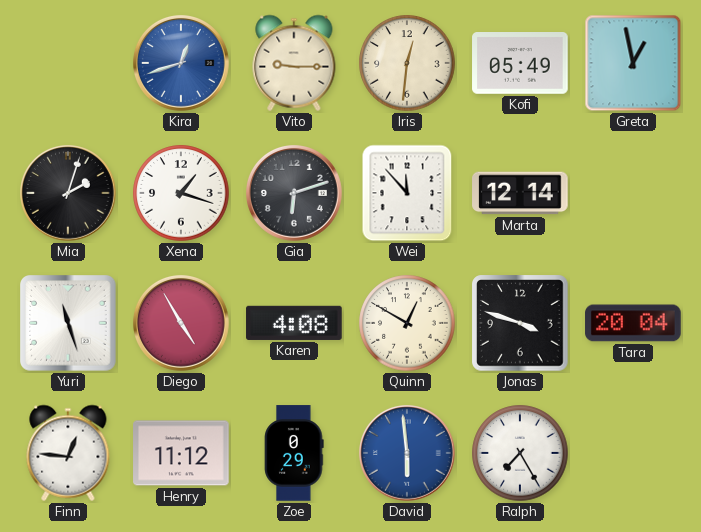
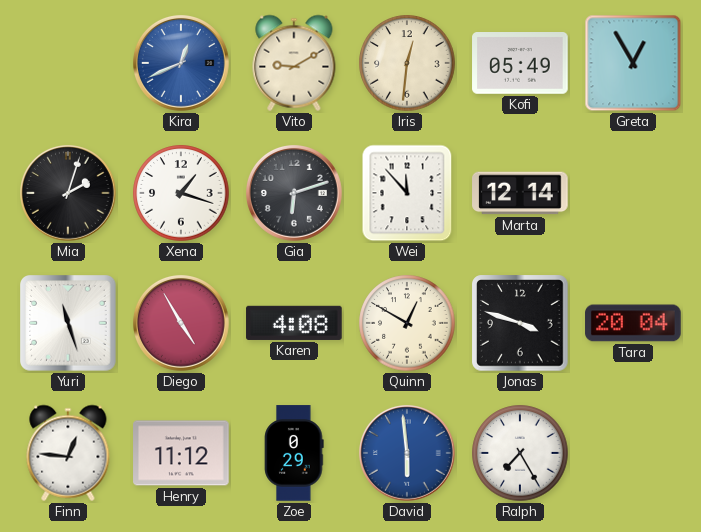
Kira: 12:42 -> 12:41
Vito: 9:15 -> 9:10
Greta: 12:58 -> 12:55
